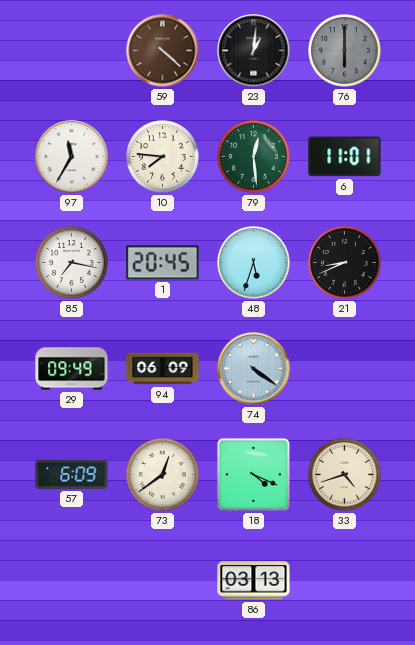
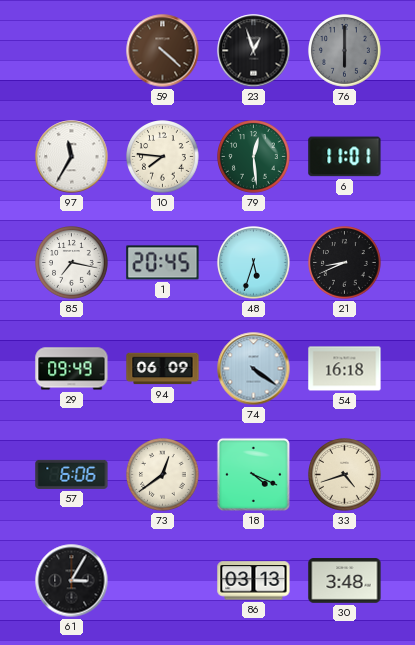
23: 1:01 -> 12:57
54: none -> 16:18
57: 6:09 -> 6:06
61: none -> 3:05
30: none -> 3:48
